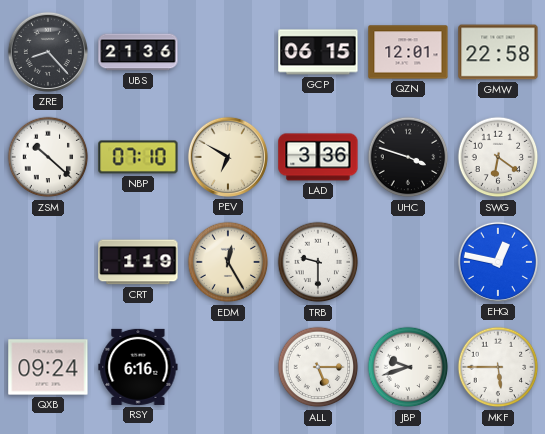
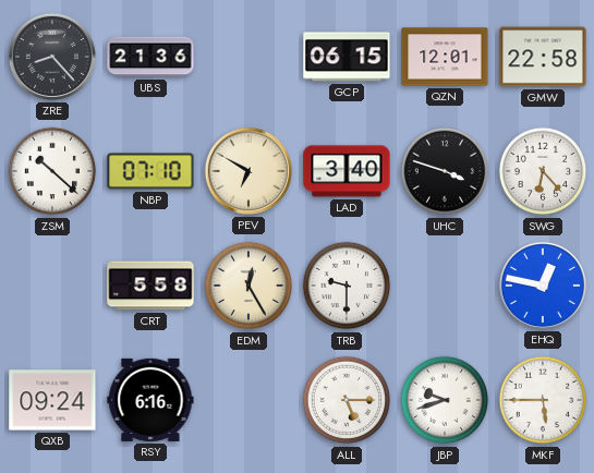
LAD: 3:36 -> 3:40
SWG: 6:21 -> 6:23
CRT: 1:19 -> 5:58
